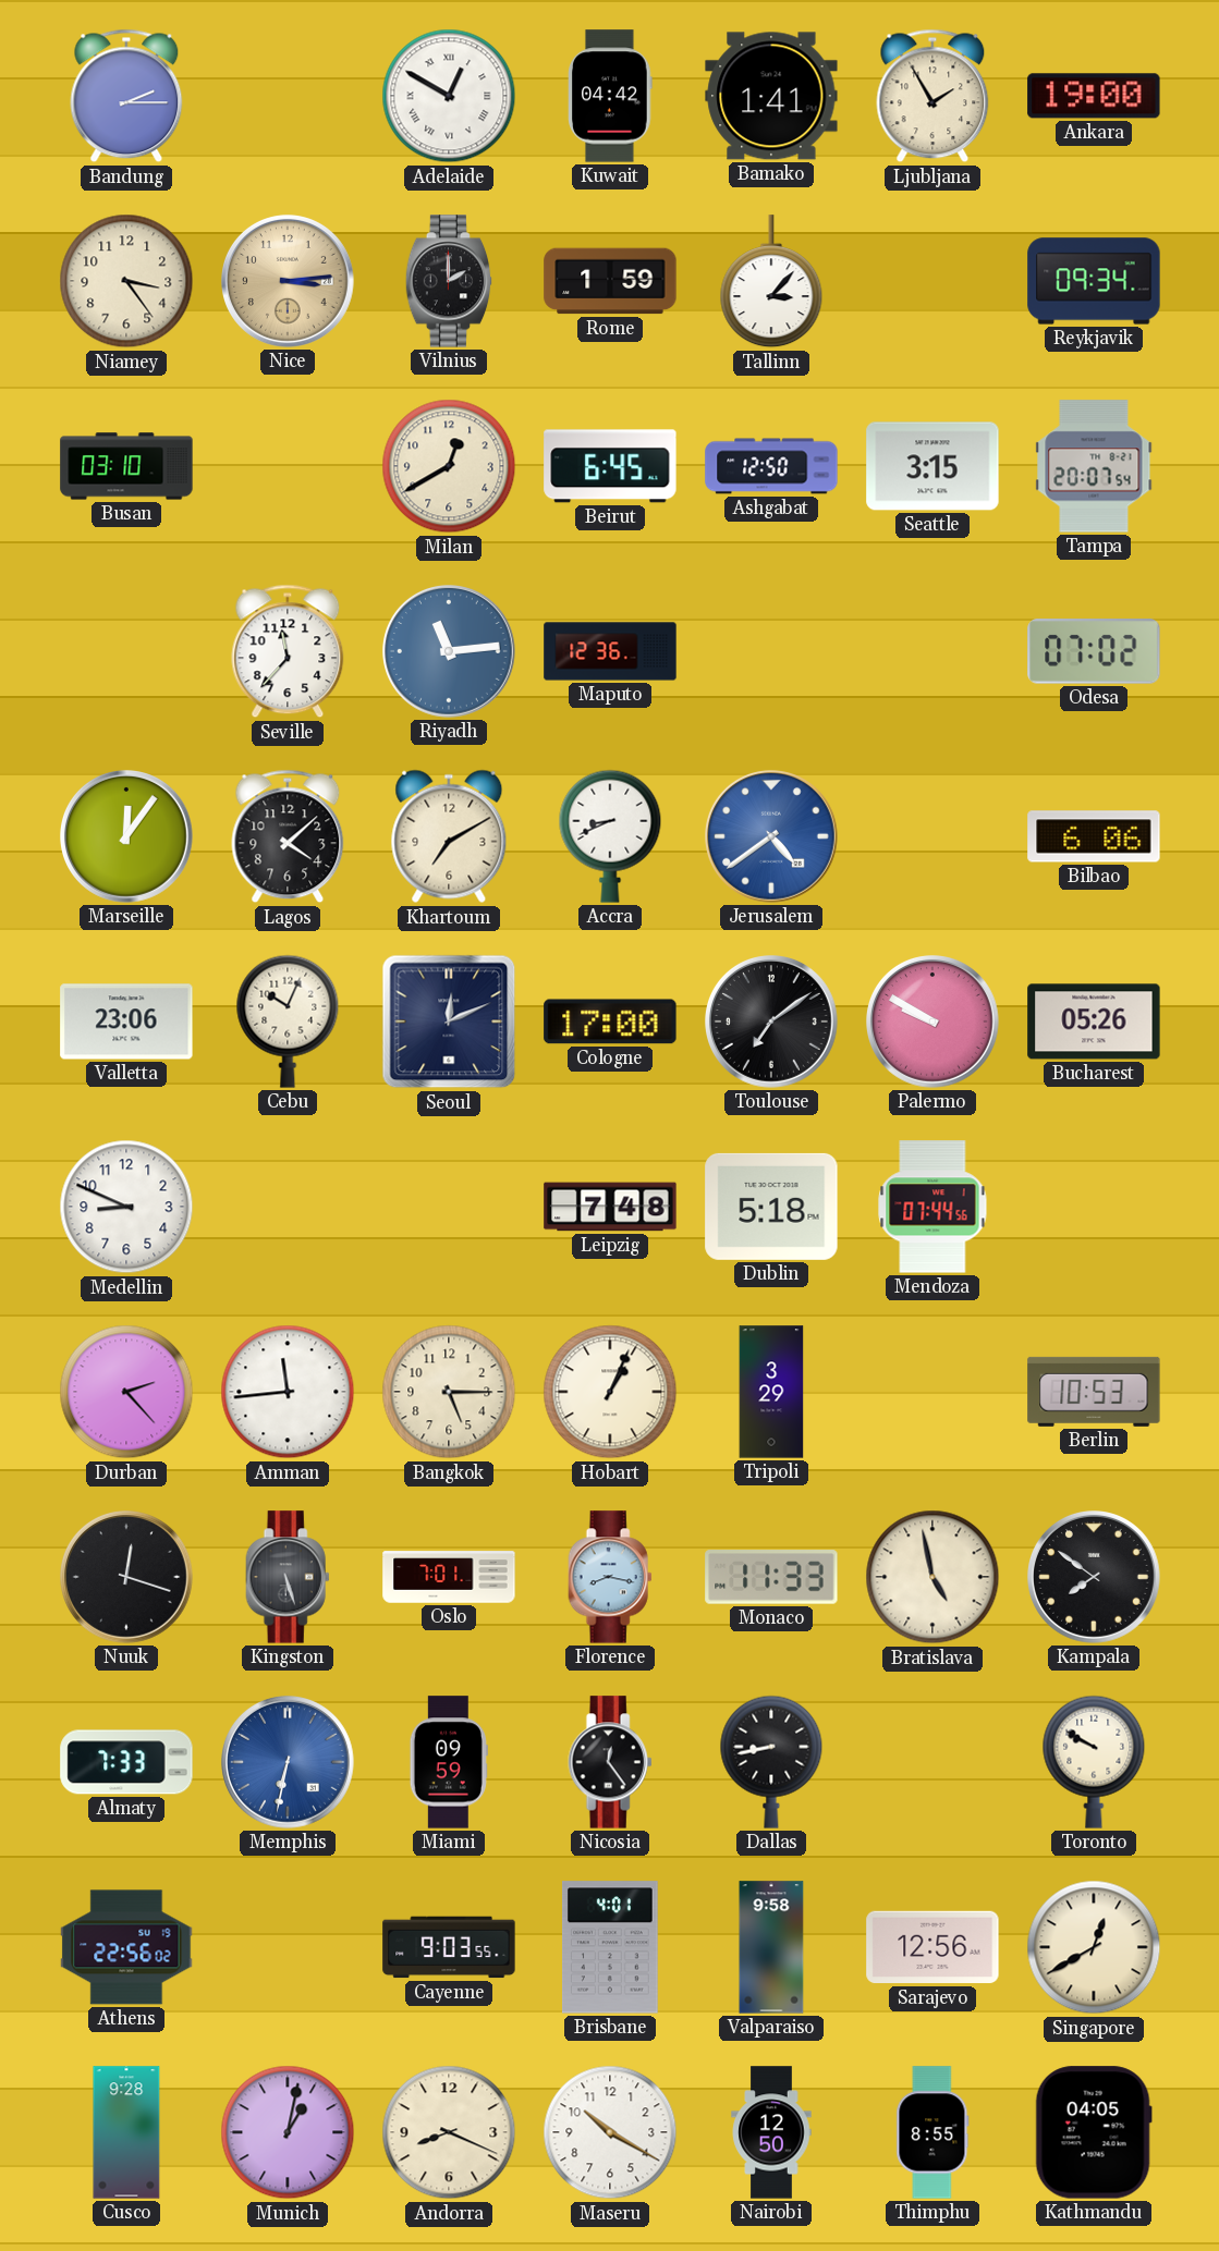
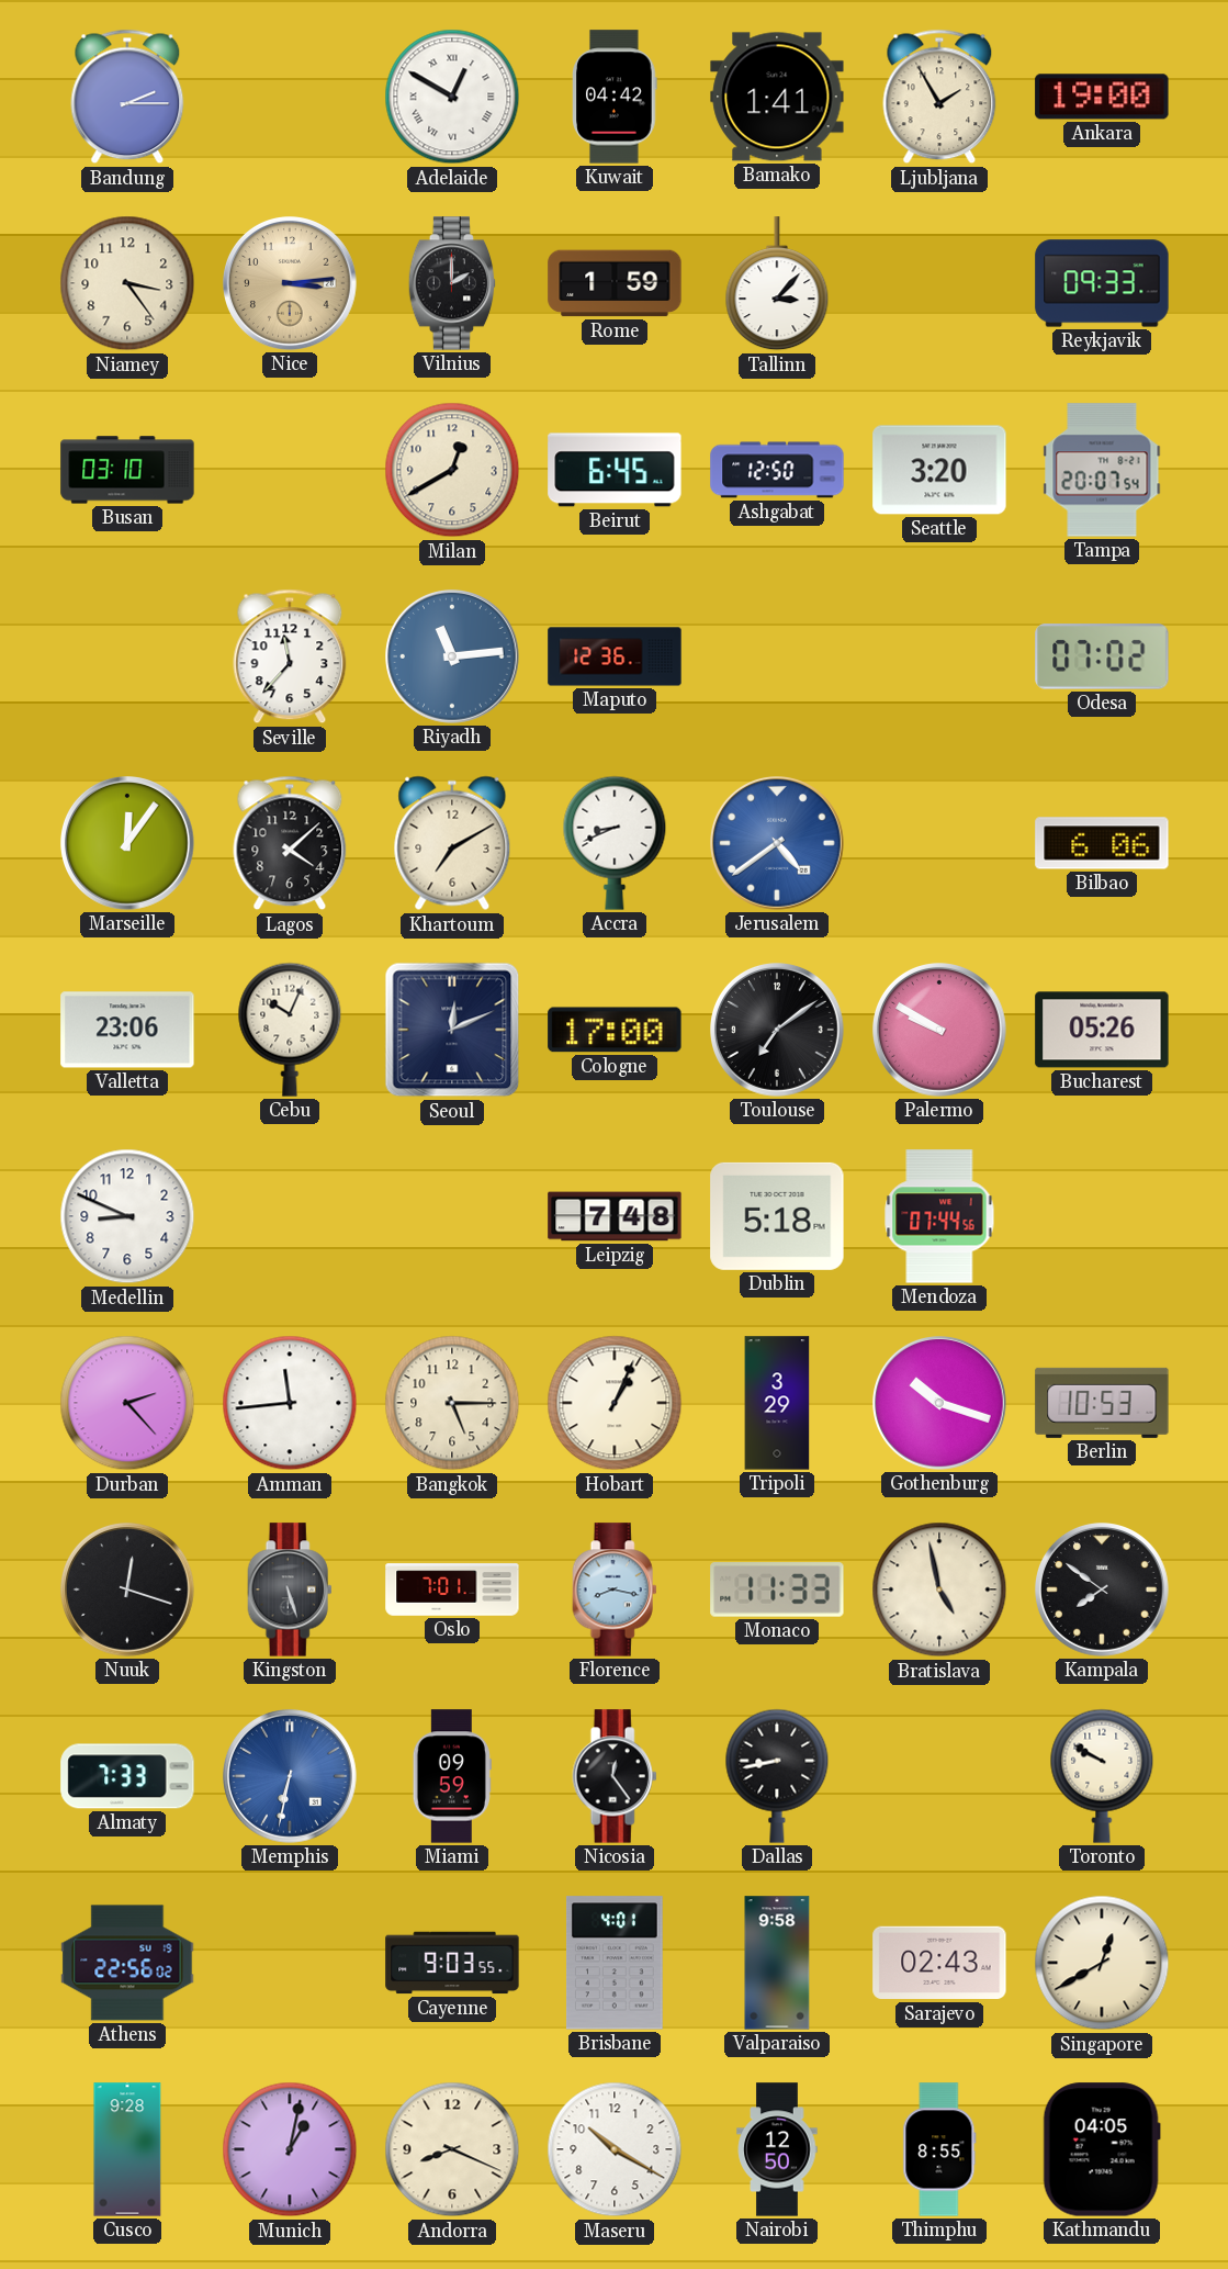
Reykjavik: 09:34 -> 09:33
Seattle: 3:15 -> 3:20
Gothenburg: none -> 10:18
Sarajevo: 12:56 -> 02:43
